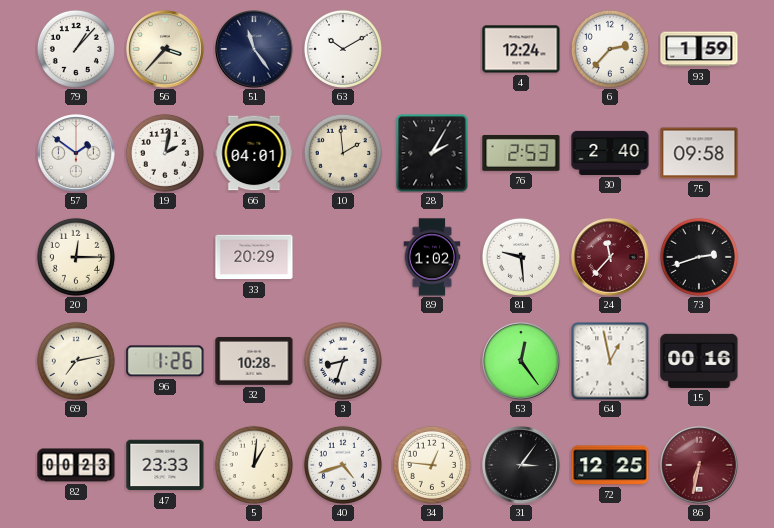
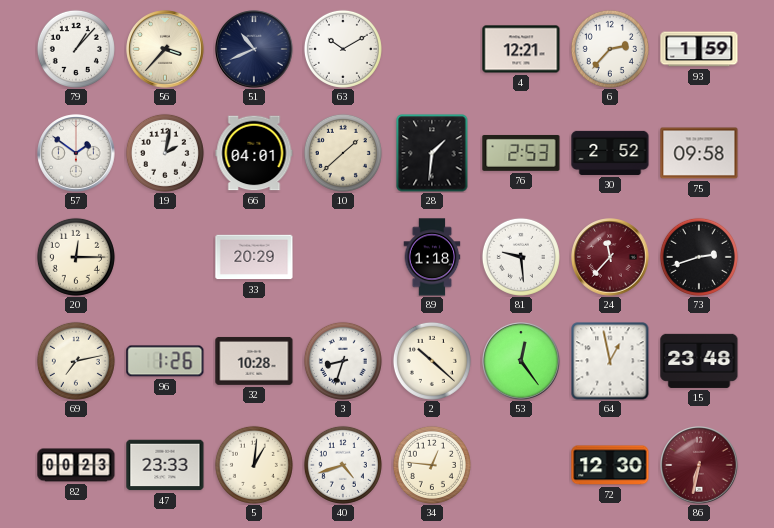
51: 11:24 -> 10:41
4: 12:24 -> 12:21
10: 1:59 -> 1:38
28: 2:05 -> 1:31
30: 2:40 -> 2:52
89: 1:02 -> 1:18
2: none -> 10:22
15: 00:16 -> 23:48
31: 3:06 -> none
72: 12:25 -> 12:30
